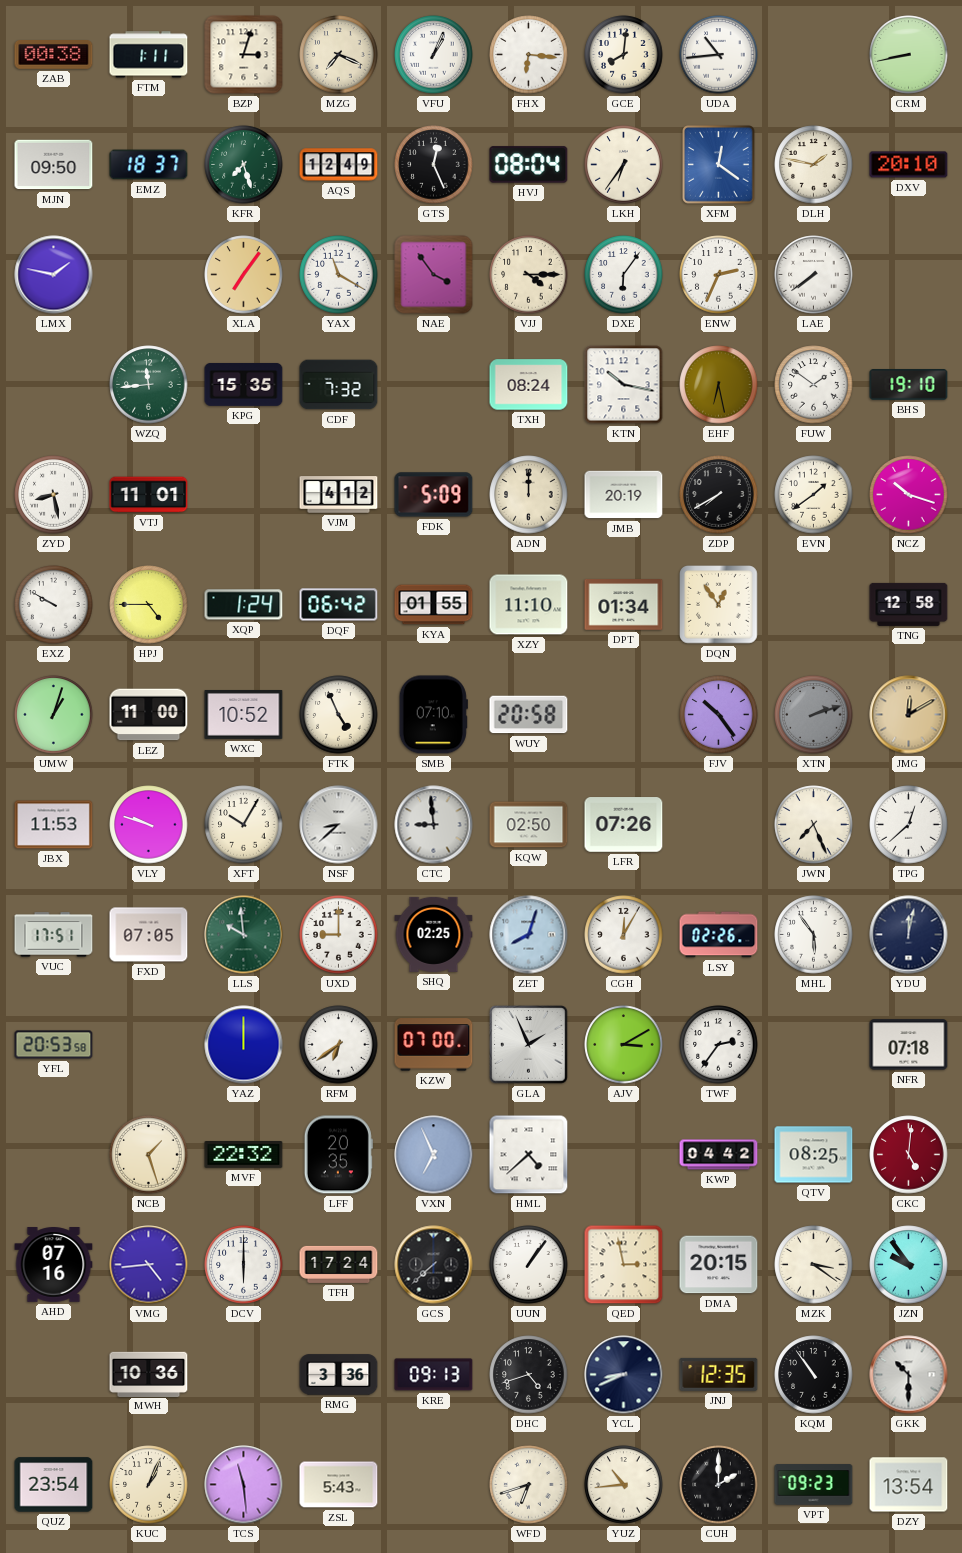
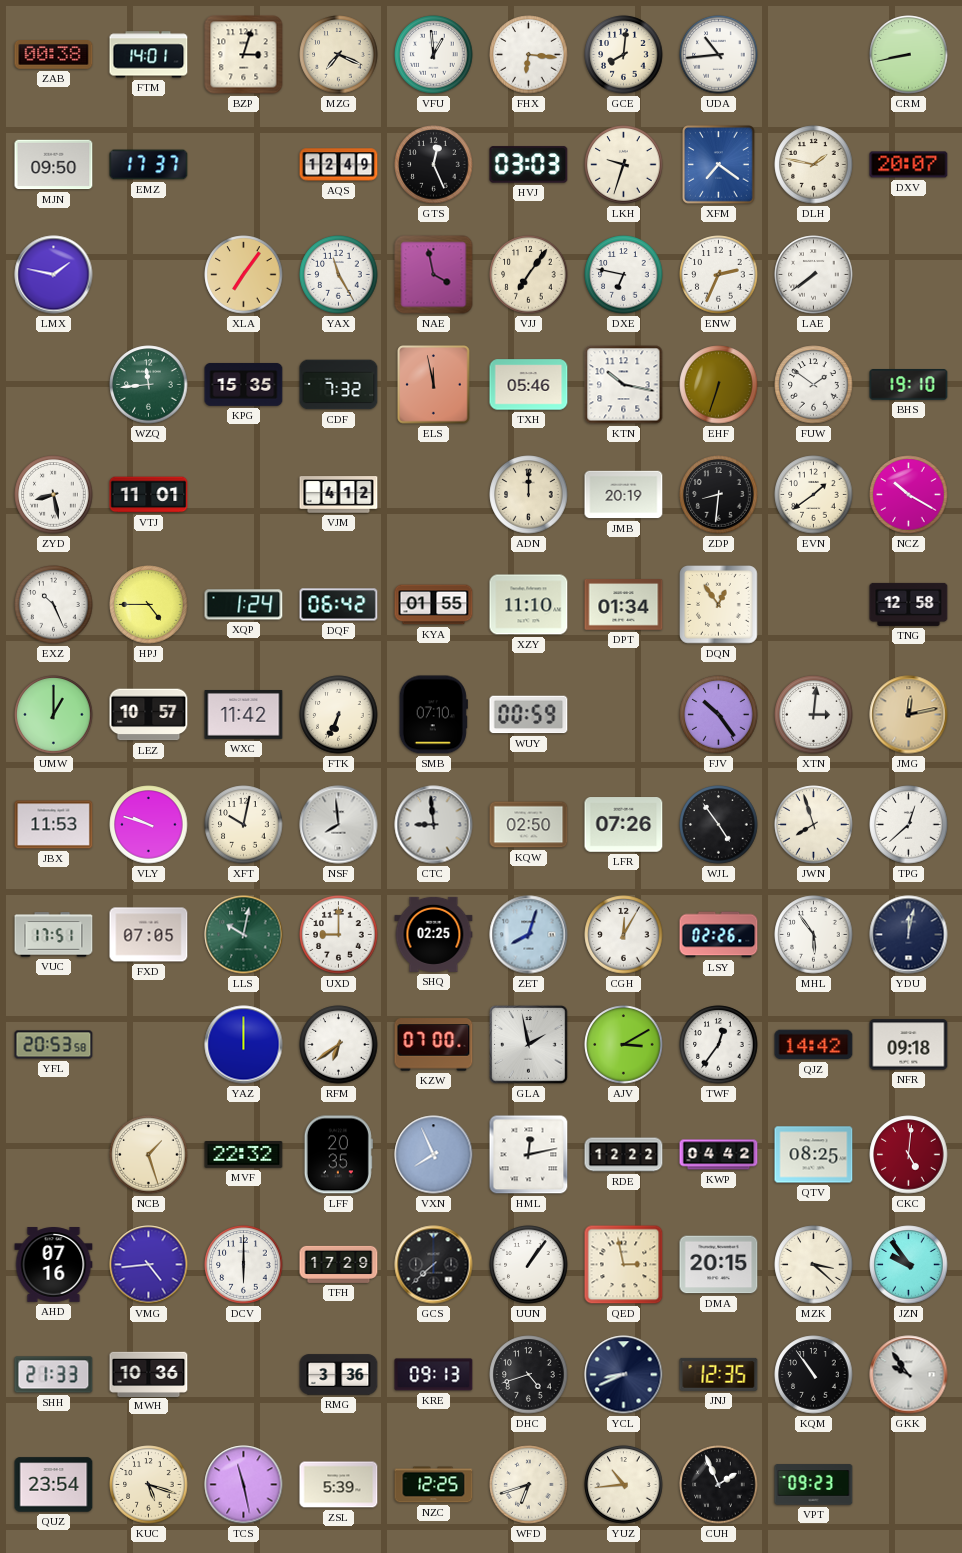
FTM: 1:11 -> 14:01
VFU: 1:04 -> 12:59
EMZ: 18:37 -> 17:37
KFR: 7:27 -> none
HVJ: 08:04 -> 03:03
LKH: 6:36 -> 9:33
XFM: 12:21 -> 7:21
DXV: 20:10 -> 20:07
YAX: 11:20 -> 11:25
NAE: 3:54 -> 3:58
VJJ: 4:15 -> 7:06
DXE: 6:06 -> 6:47
ELS: none -> 11:58
TXH: 08:24 -> 05:46
EHF: 6:28 -> 6:33
FDK: 5:09 -> none
ZDP: 7:40 -> 8:31
NCZ: 10:18 -> 10:20
EXZ: 9:50 -> 10:26
UMW: 1:03 -> 1:00
LEZ: 11:00 -> 10:57
WXC: 10:52 -> 11:42
FTK: 4:56 -> 6:34
WUY: 20:58 -> 00:59
XTN: 2:12 -> 3:01
XTN dial: grey -> white
JMG: 12:10 -> 12:13
XFT: 10:05 -> 10:02
NSF: 8:38 -> 7:59
WJL: none -> 4:54
JWN: 7:26 -> 7:57
LLS: 9:59 -> 10:02
GLA: 1:56 -> 1:58
TWF: 2:36 -> 12:36
QJZ: none -> 14:42
NFR: 07:18 -> 09:18
VXN: 6:56 -> 7:56
HML: 4:38 -> 12:13
RDE: none -> 12:22
TFH: 17:24 -> 17:29
MZK: 3:21 -> 3:22
SHH: none -> 21:33
GKK: 10:30 -> 9:54
KUC: 1:04 -> 5:18
TCS: 11:29 -> 11:28
ZSL: 5:43 -> 5:39
NZC: none -> 12:25
CUH: 2:00 -> 1:56
DZY: 13:54 -> none
